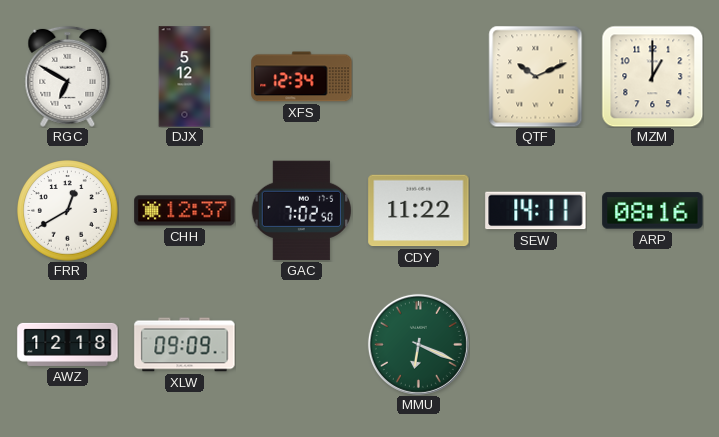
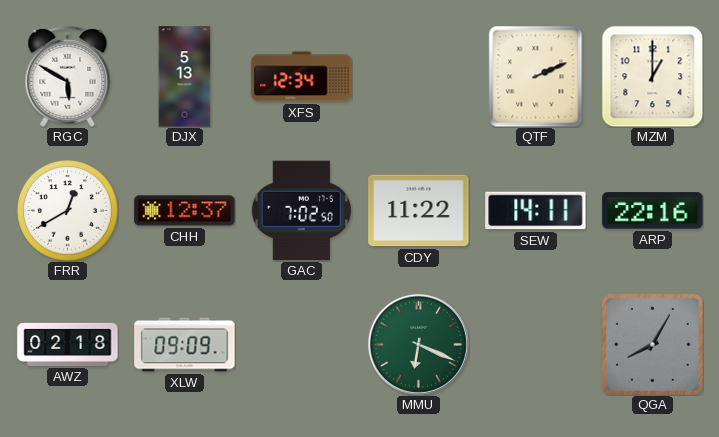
RGC: 6:50 -> 5:50
DJX: 5:12 -> 5:13
QTF: 10:11 -> 2:11
ARP: 08:16 -> 22:16
AWZ: 12:18 -> 02:18
QGA: none -> 8:05
